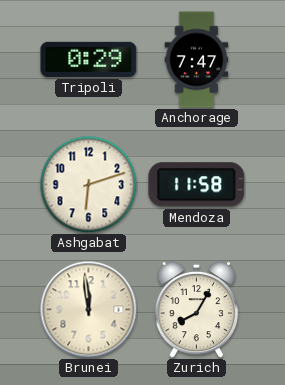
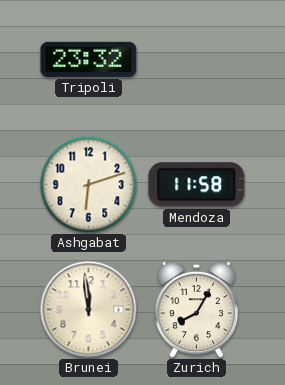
Tripoli: 0:29 -> 23:32
Anchorage: 7:47 -> none
